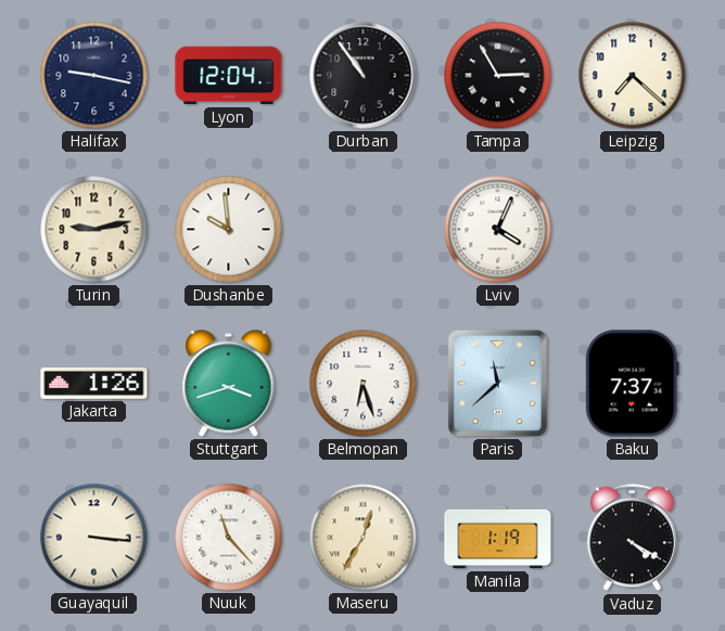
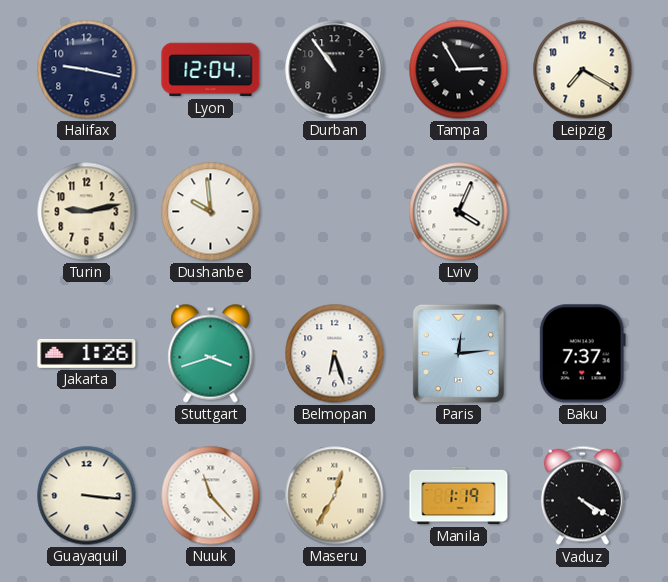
Leipzig: 7:22 -> 7:20
Paris: 11:38 -> 12:14
